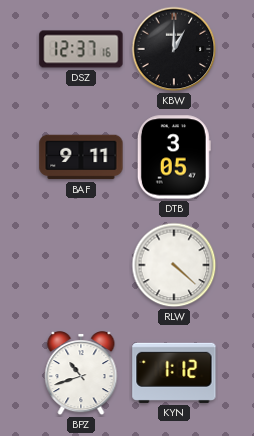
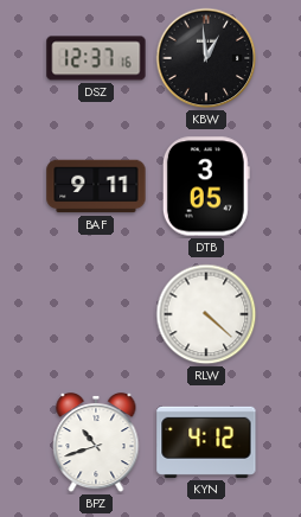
KBW: 1:00 -> 12:59
KYN: 1:12 -> 4:12
